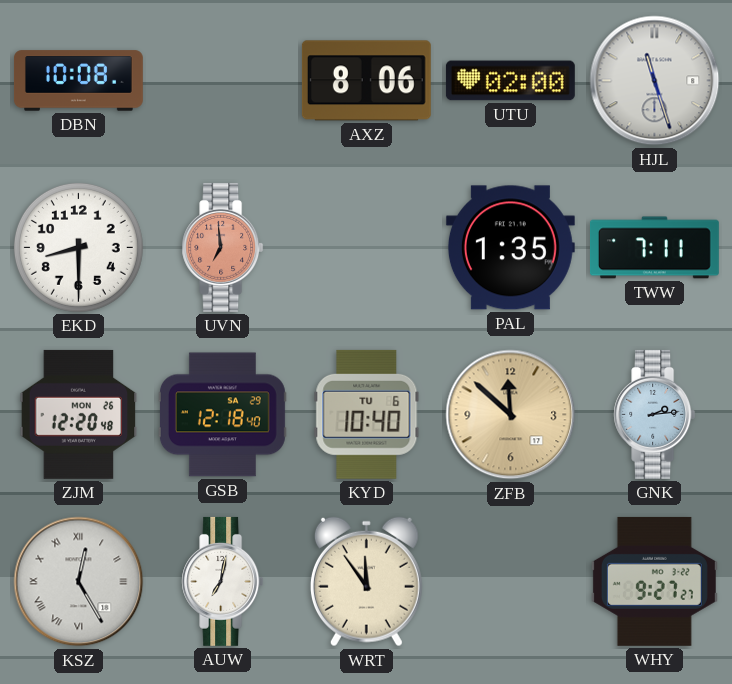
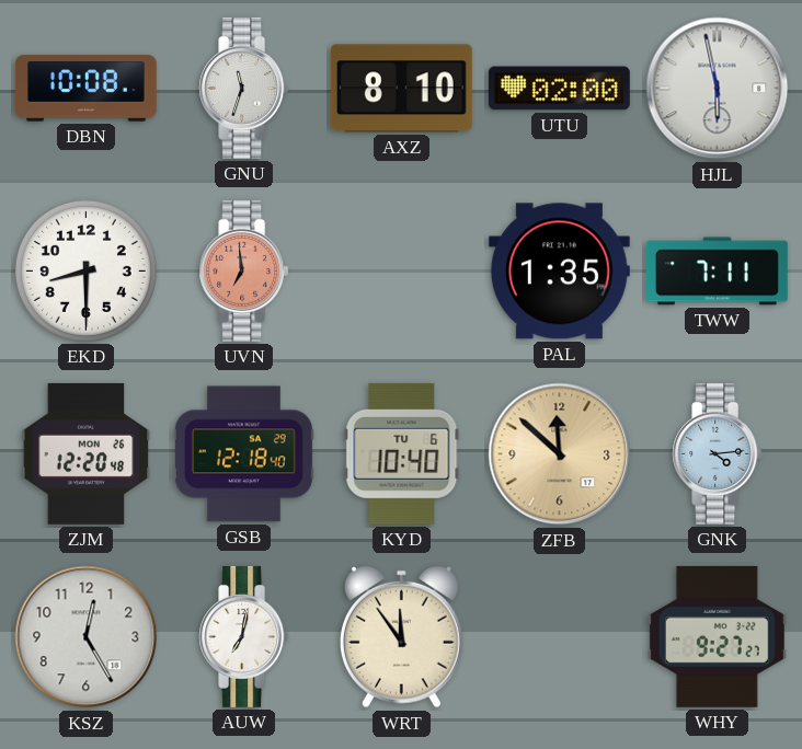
GNU: none -> 11:33
AXZ: 8:06 -> 8:10
HJL: 11:27 -> 5:58
GNK: 2:14 -> 4:14
KSZ numerals: Roman -> Arabic
